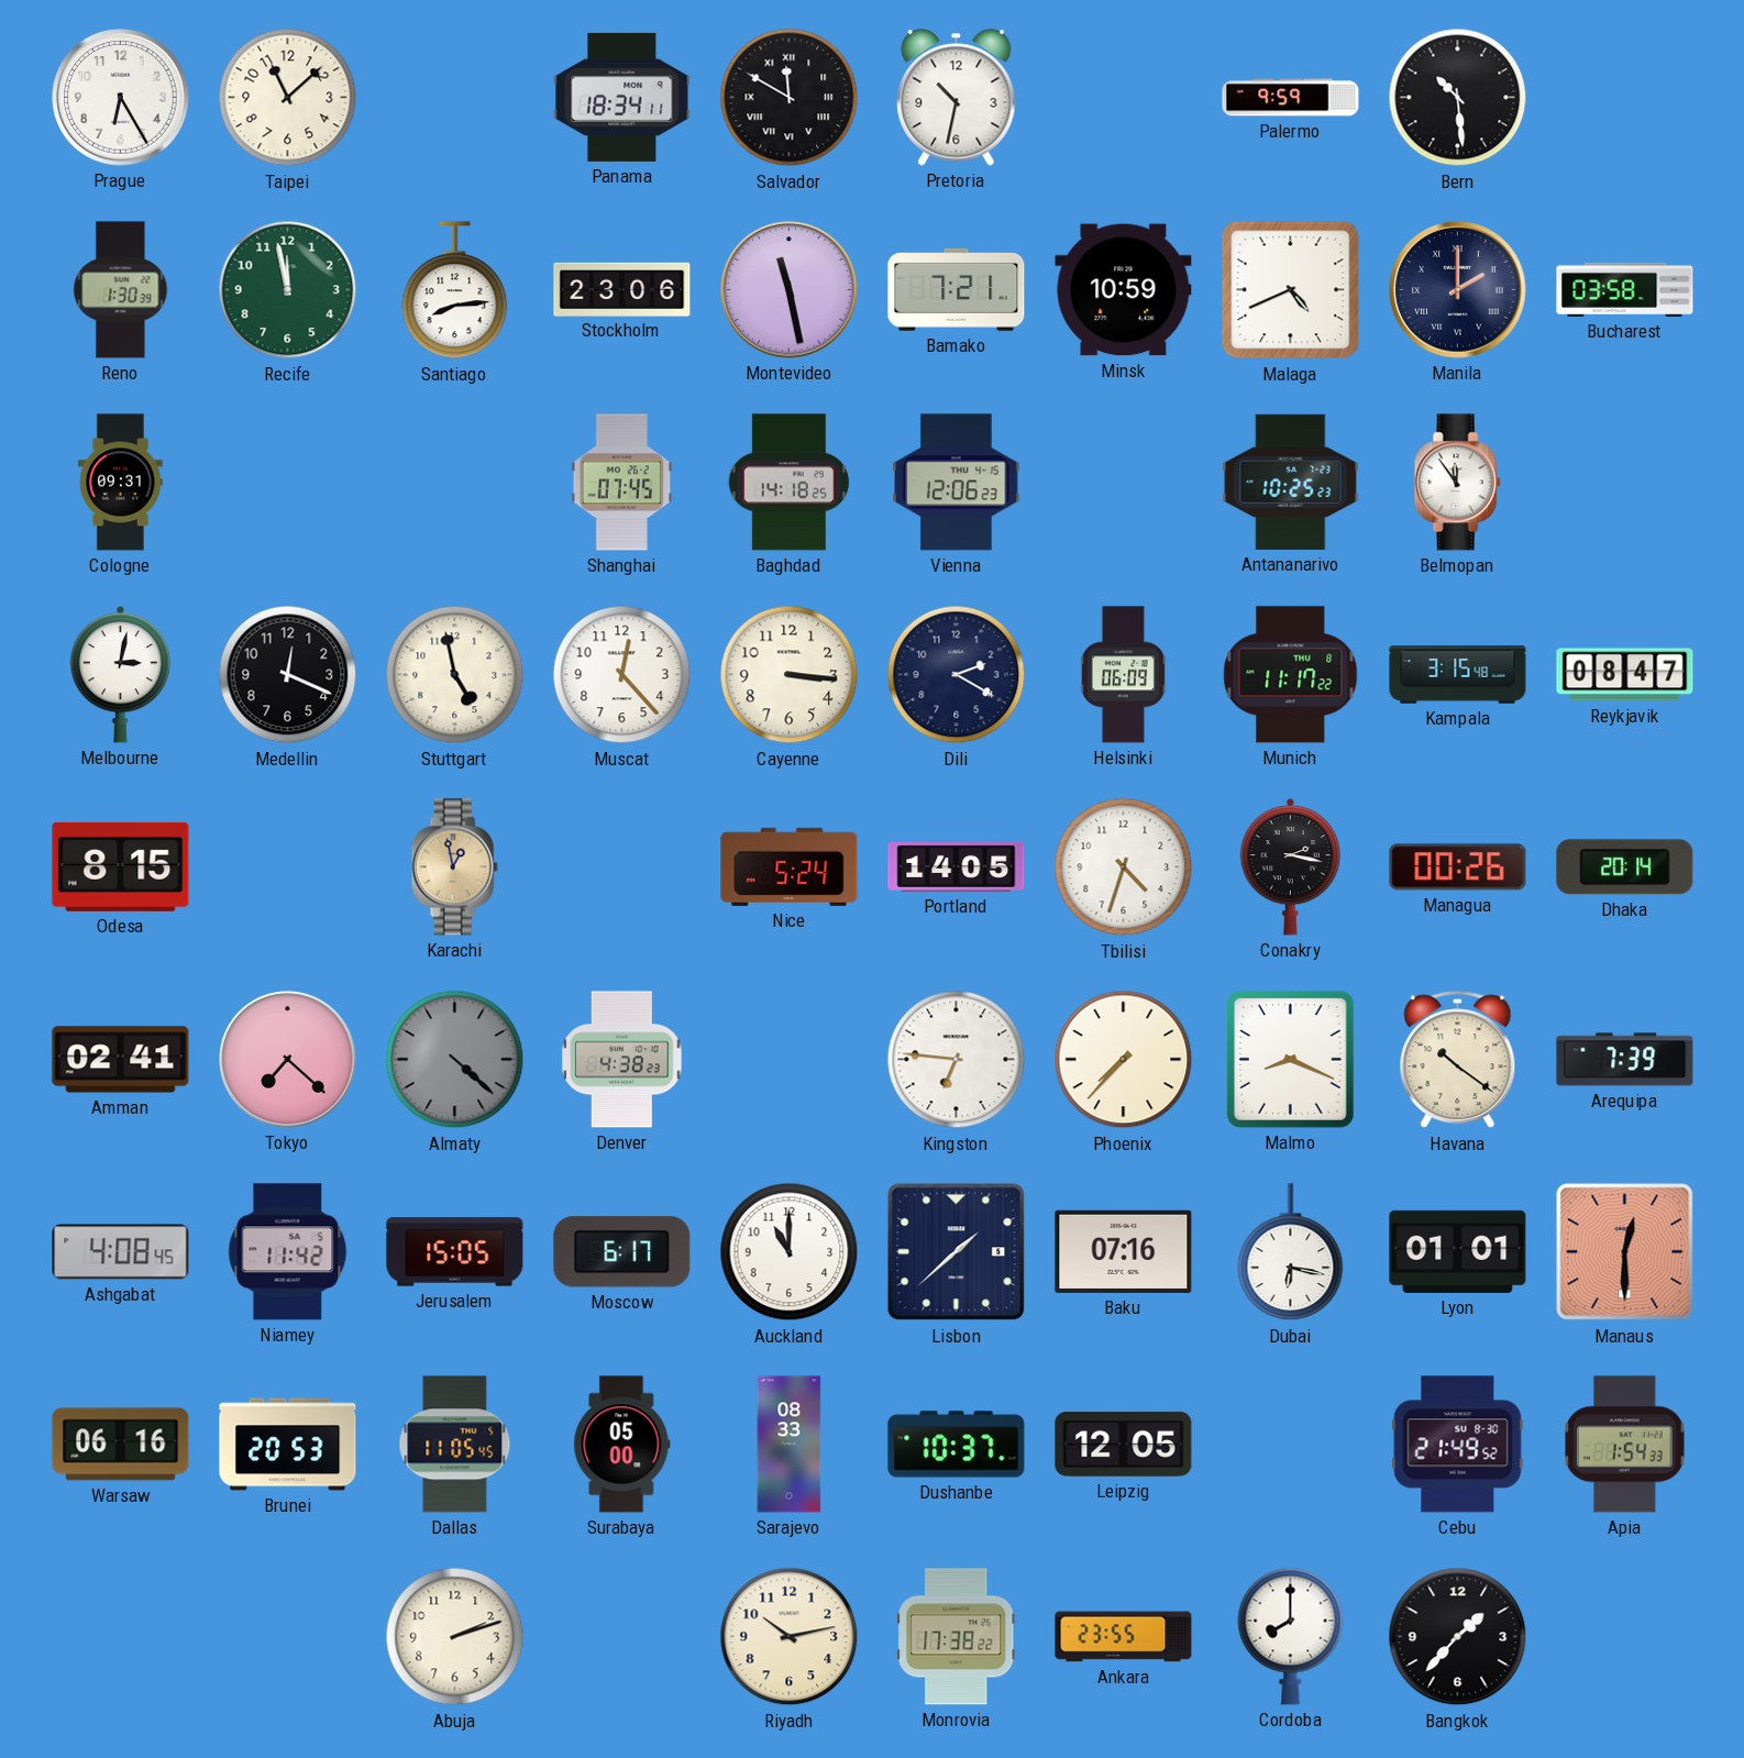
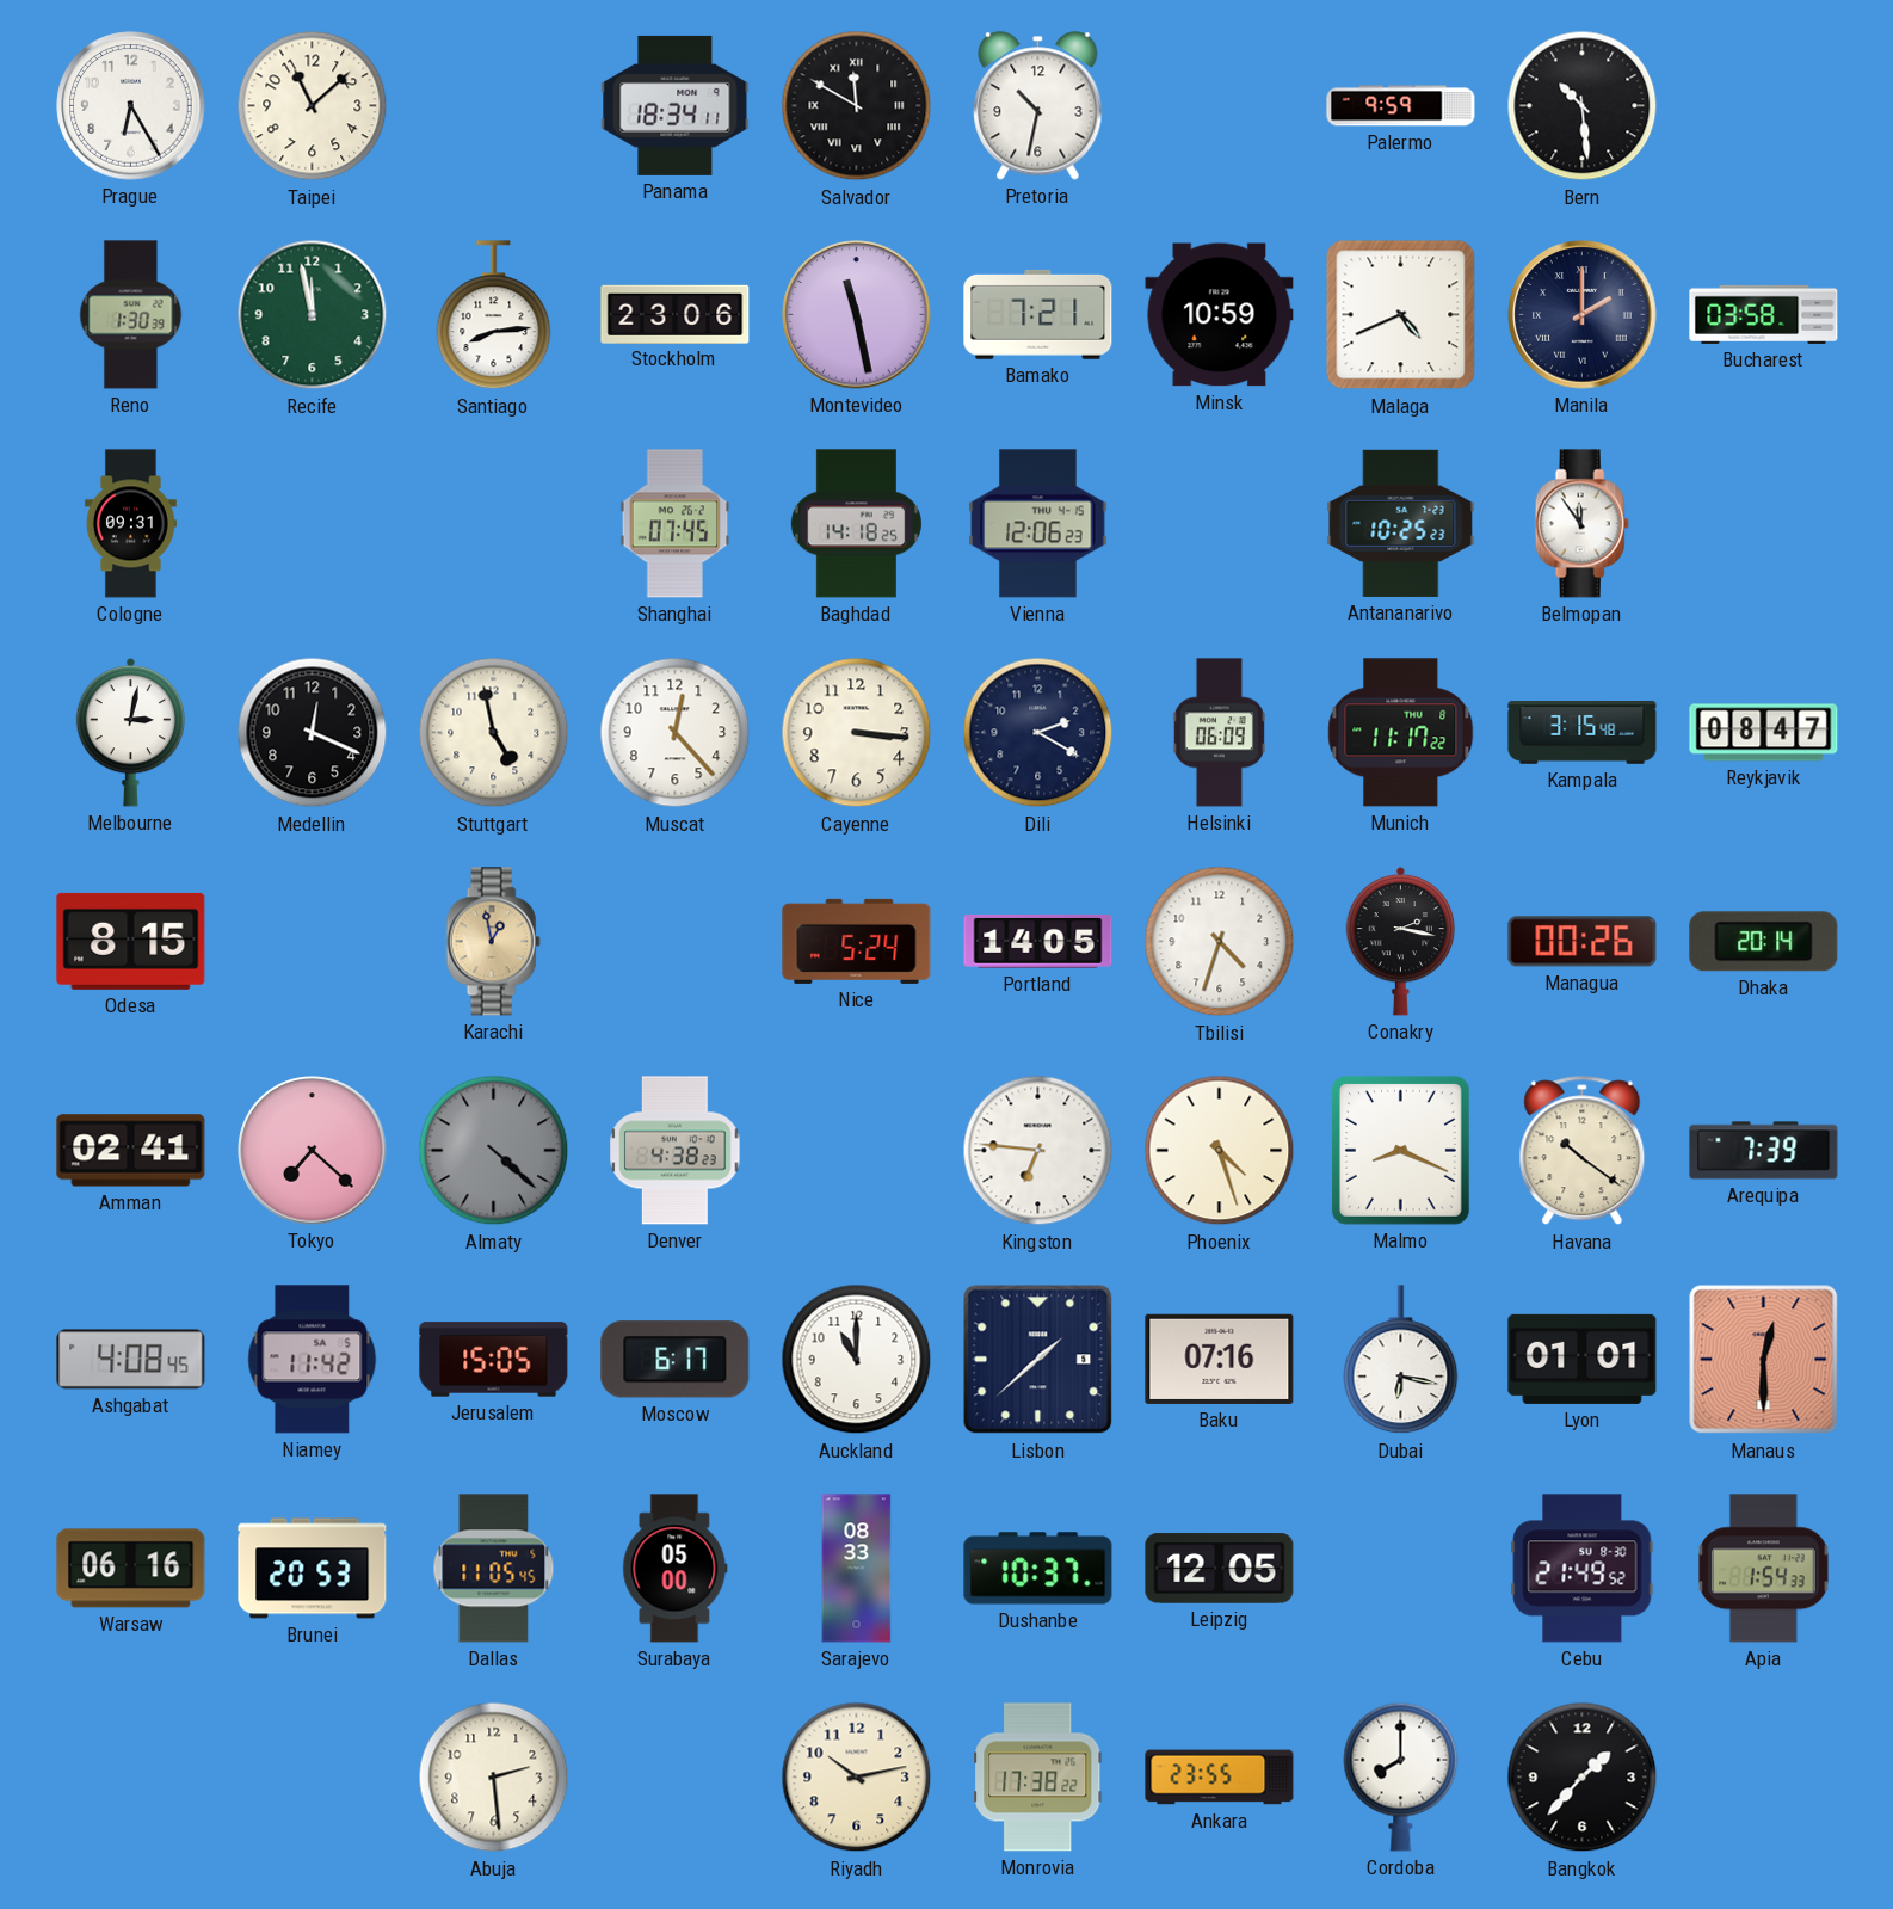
Phoenix: 7:37 -> 4:27
Abuja: 2:12 -> 2:29
